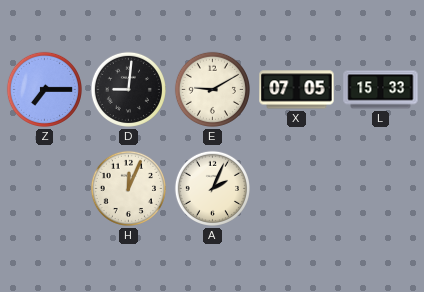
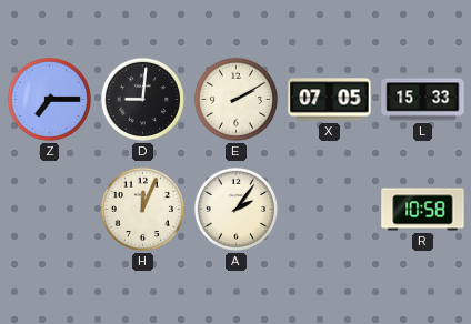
E: 9:10 -> 2:10
A: 2:04 -> 2:06
R: none -> 10:58
